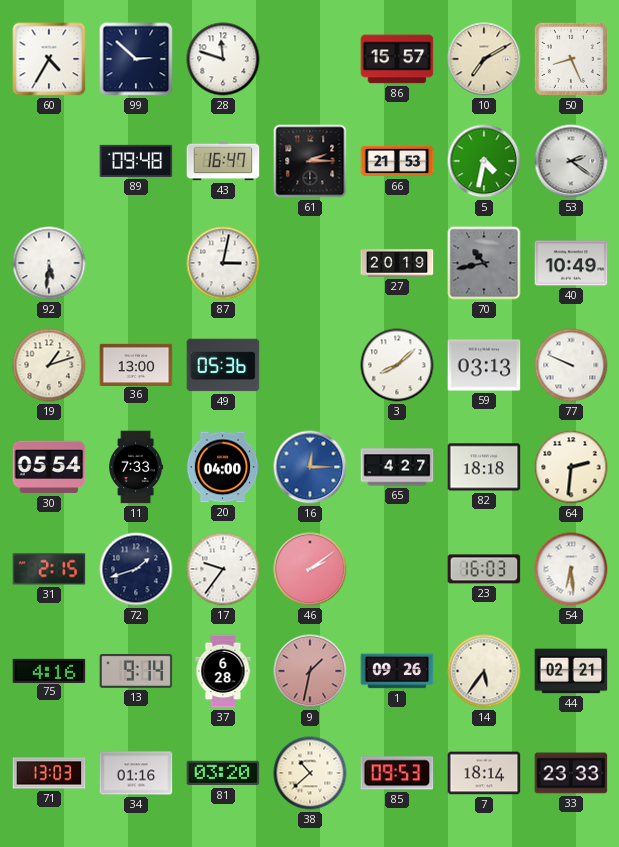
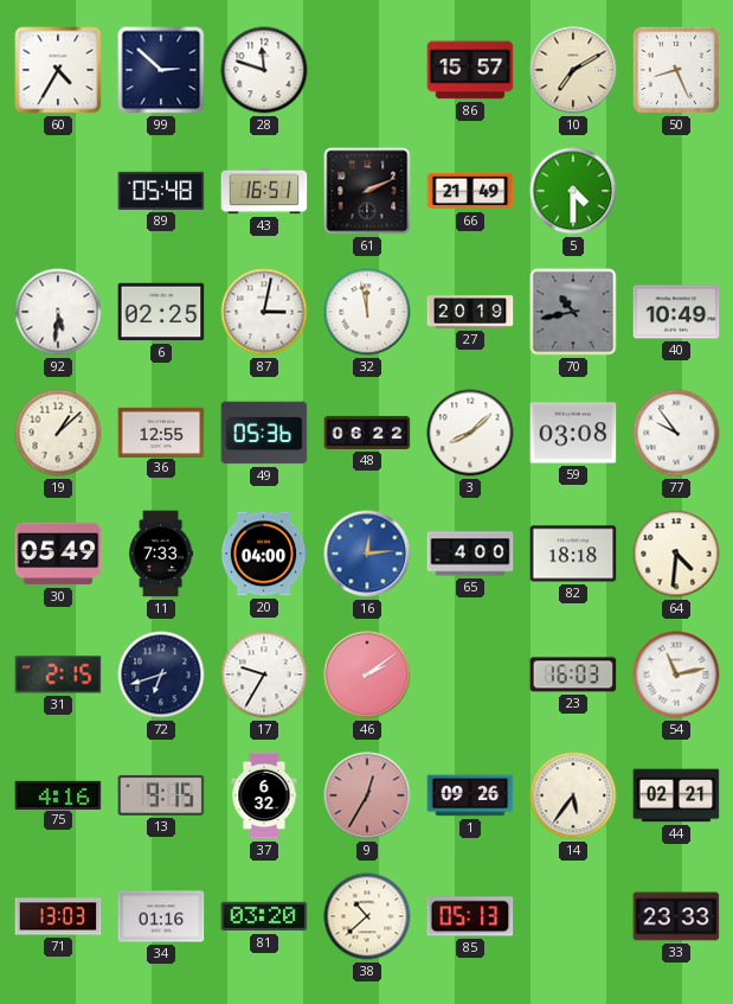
89: 09:48 -> 05:48
43: 16:47 -> 16:51
61: 2:15 -> 2:11
66: 21:53 -> 21:49
5: 4:32 -> 4:30
53: 2:21 -> none
6: none -> 02:25
32: none -> 11:58
19: 1:12 -> 1:08
36: 13:00 -> 12:55
48: none -> 06:22
59: 03:13 -> 03:08
77: 9:49 -> 9:54
30: 05:54 -> 05:49
16: 12:15 -> 12:14
65: 4:27 -> 4:00
64: 2:31 -> 4:31
72: 1:42 -> 6:42
17: 9:36 -> 9:35
54: 6:29 -> 11:13
13: 9:14 -> 9:15
37: 6:28 -> 6:32
9: 1:32 -> 12:35
85: 09:53 -> 05:13
7: 18:14 -> none
